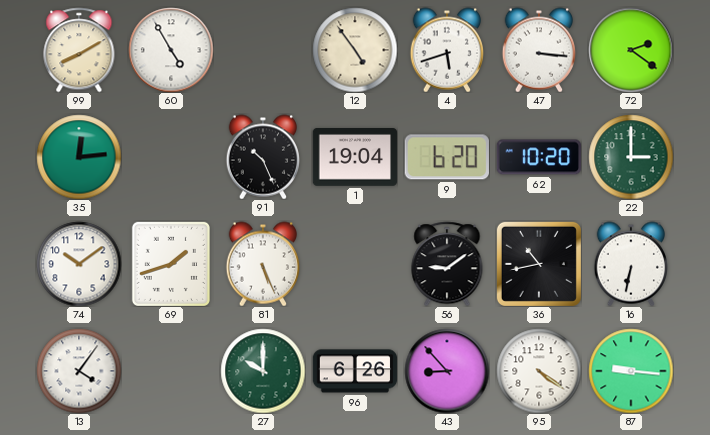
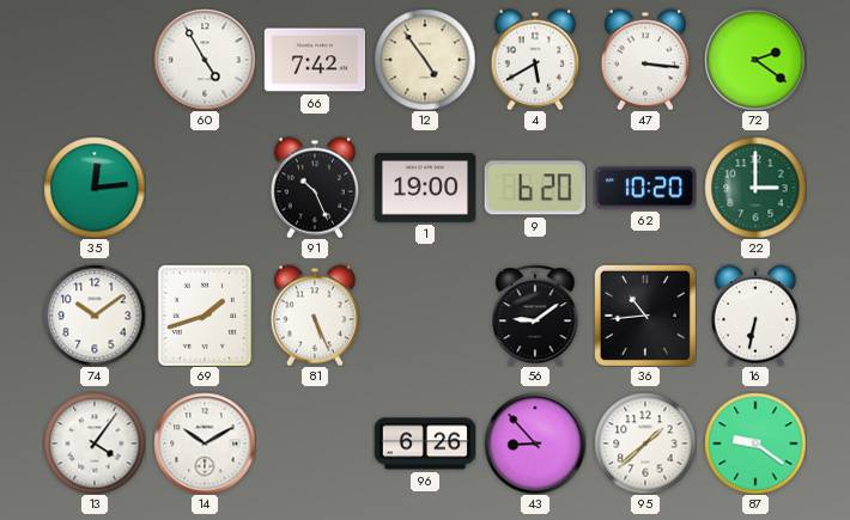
99: 8:10 -> none
66: none -> 7:42
4: 5:42 -> 5:40
1: 19:04 -> 19:00
36: 10:43 -> 10:44
14: none -> 10:10
27: 10:00 -> none
95: 4:21 -> 1:38
87: 9:16 -> 9:21
